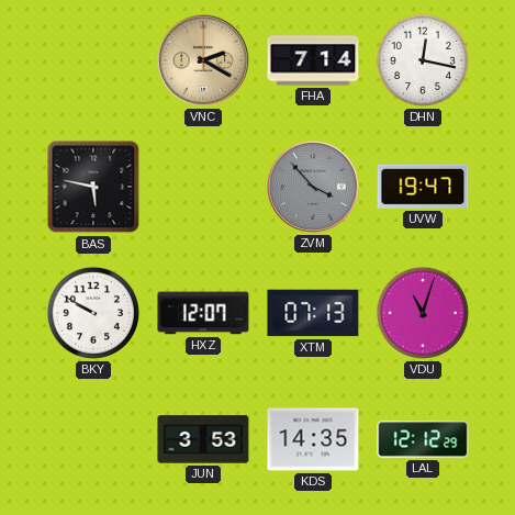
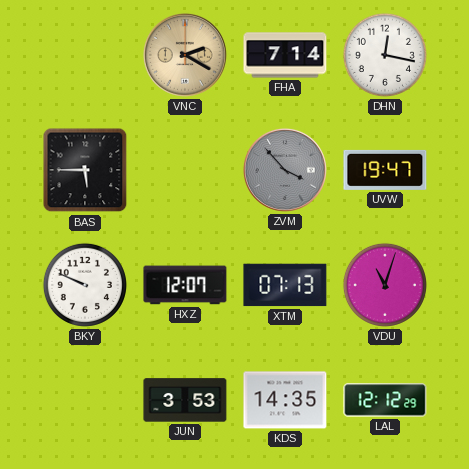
BAS: 5:47 -> 5:45
BKY: 9:50 -> 9:49
